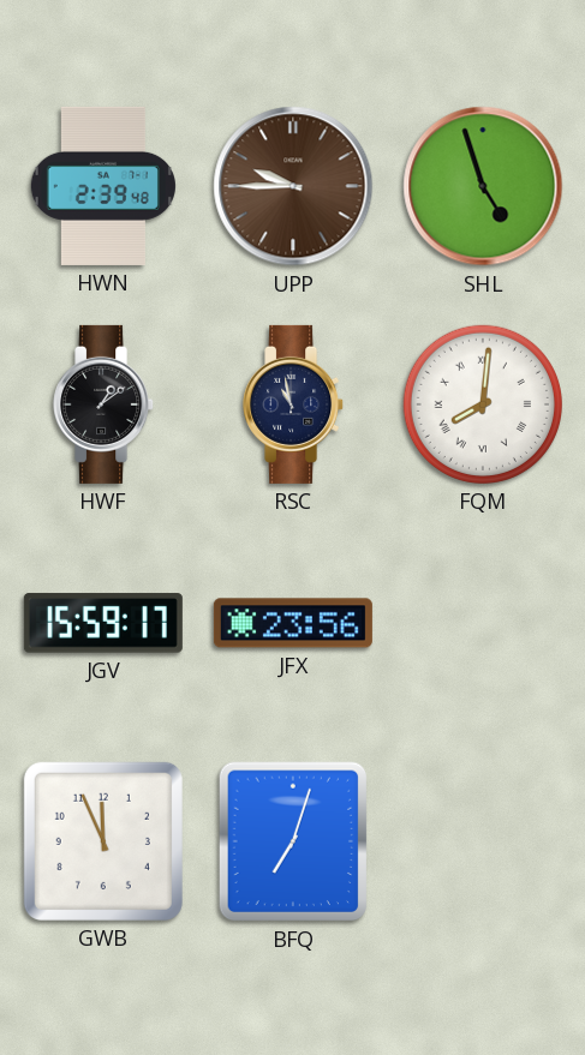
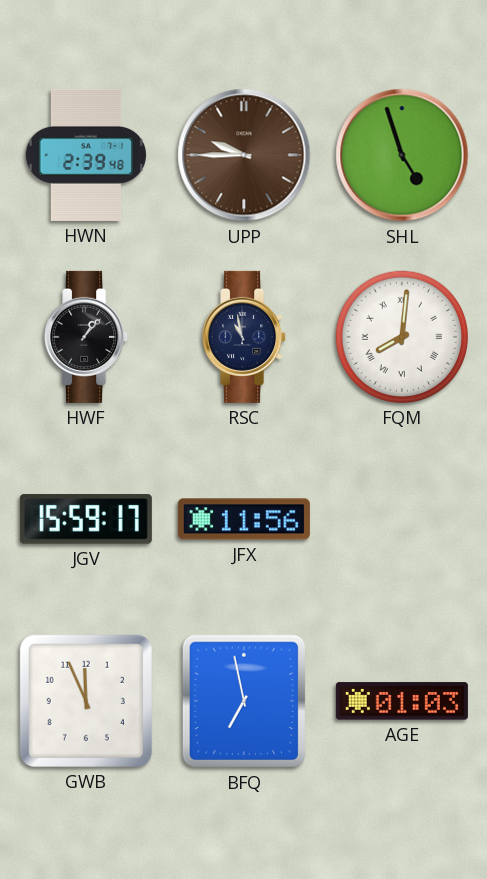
HWF: 1:09 -> 1:07
JFX: 23:56 -> 11:56
BFQ: 7:03 -> 6:58
AGE: none -> 01:03
